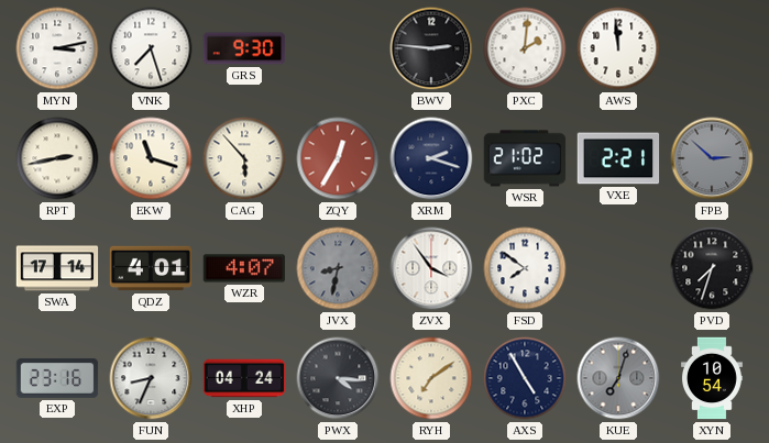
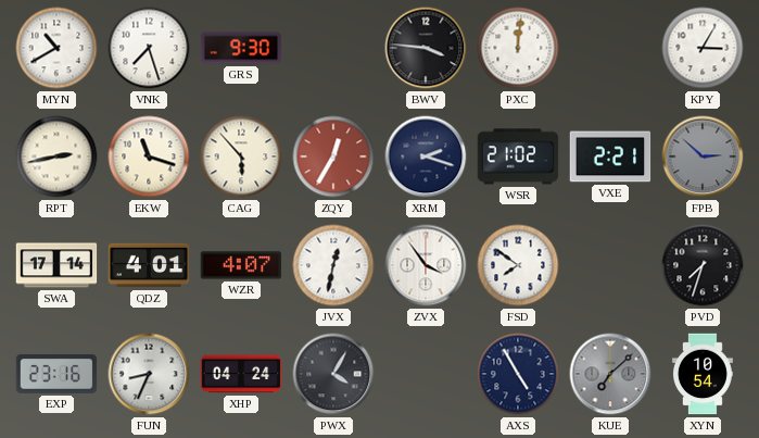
MYN: 3:13 -> 10:40
BWV: 2:46 -> 3:46
PXC: 2:01 -> 12:01
AWS: 11:59 -> none
KPY: none -> 3:05
JVX: 8:32 -> 12:32
JVX dial: grey -> white
PWX: 4:16 -> 4:05
RYH: 7:09 -> none
KUE: 7:03 -> 7:08
